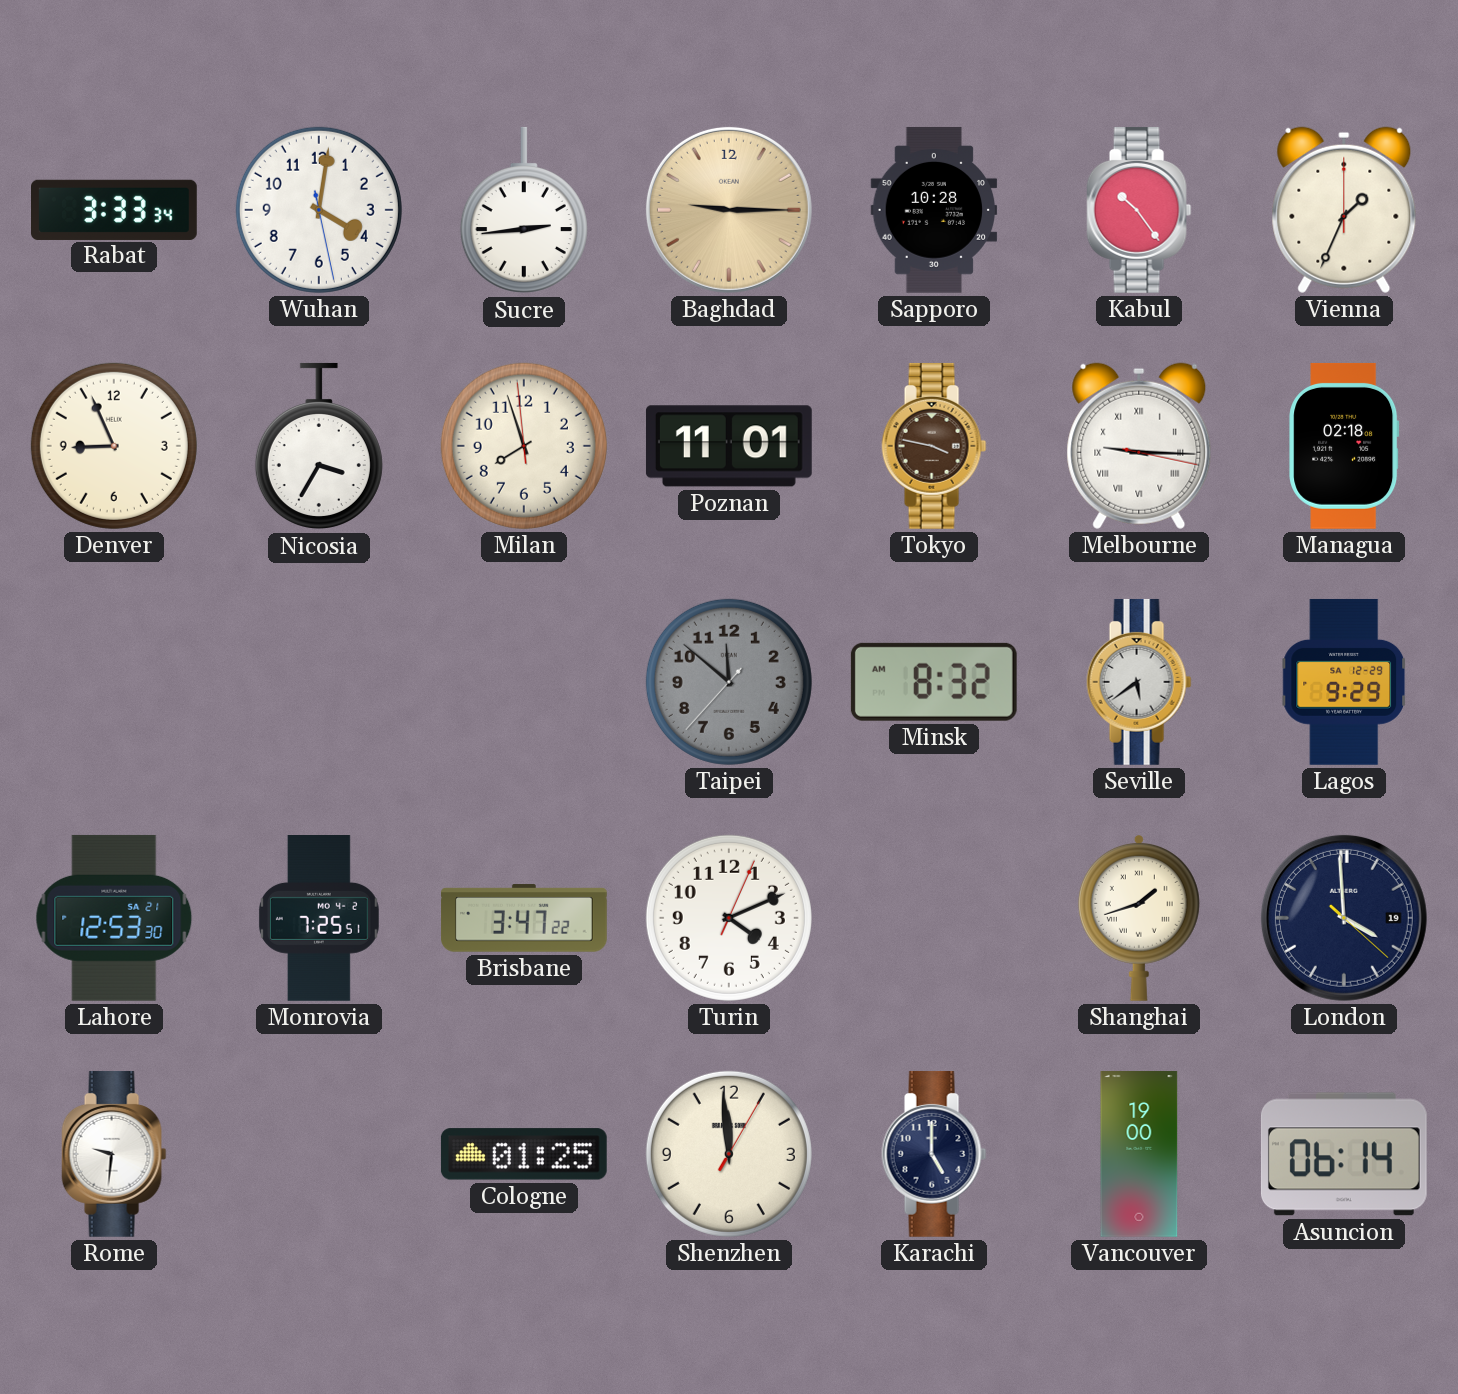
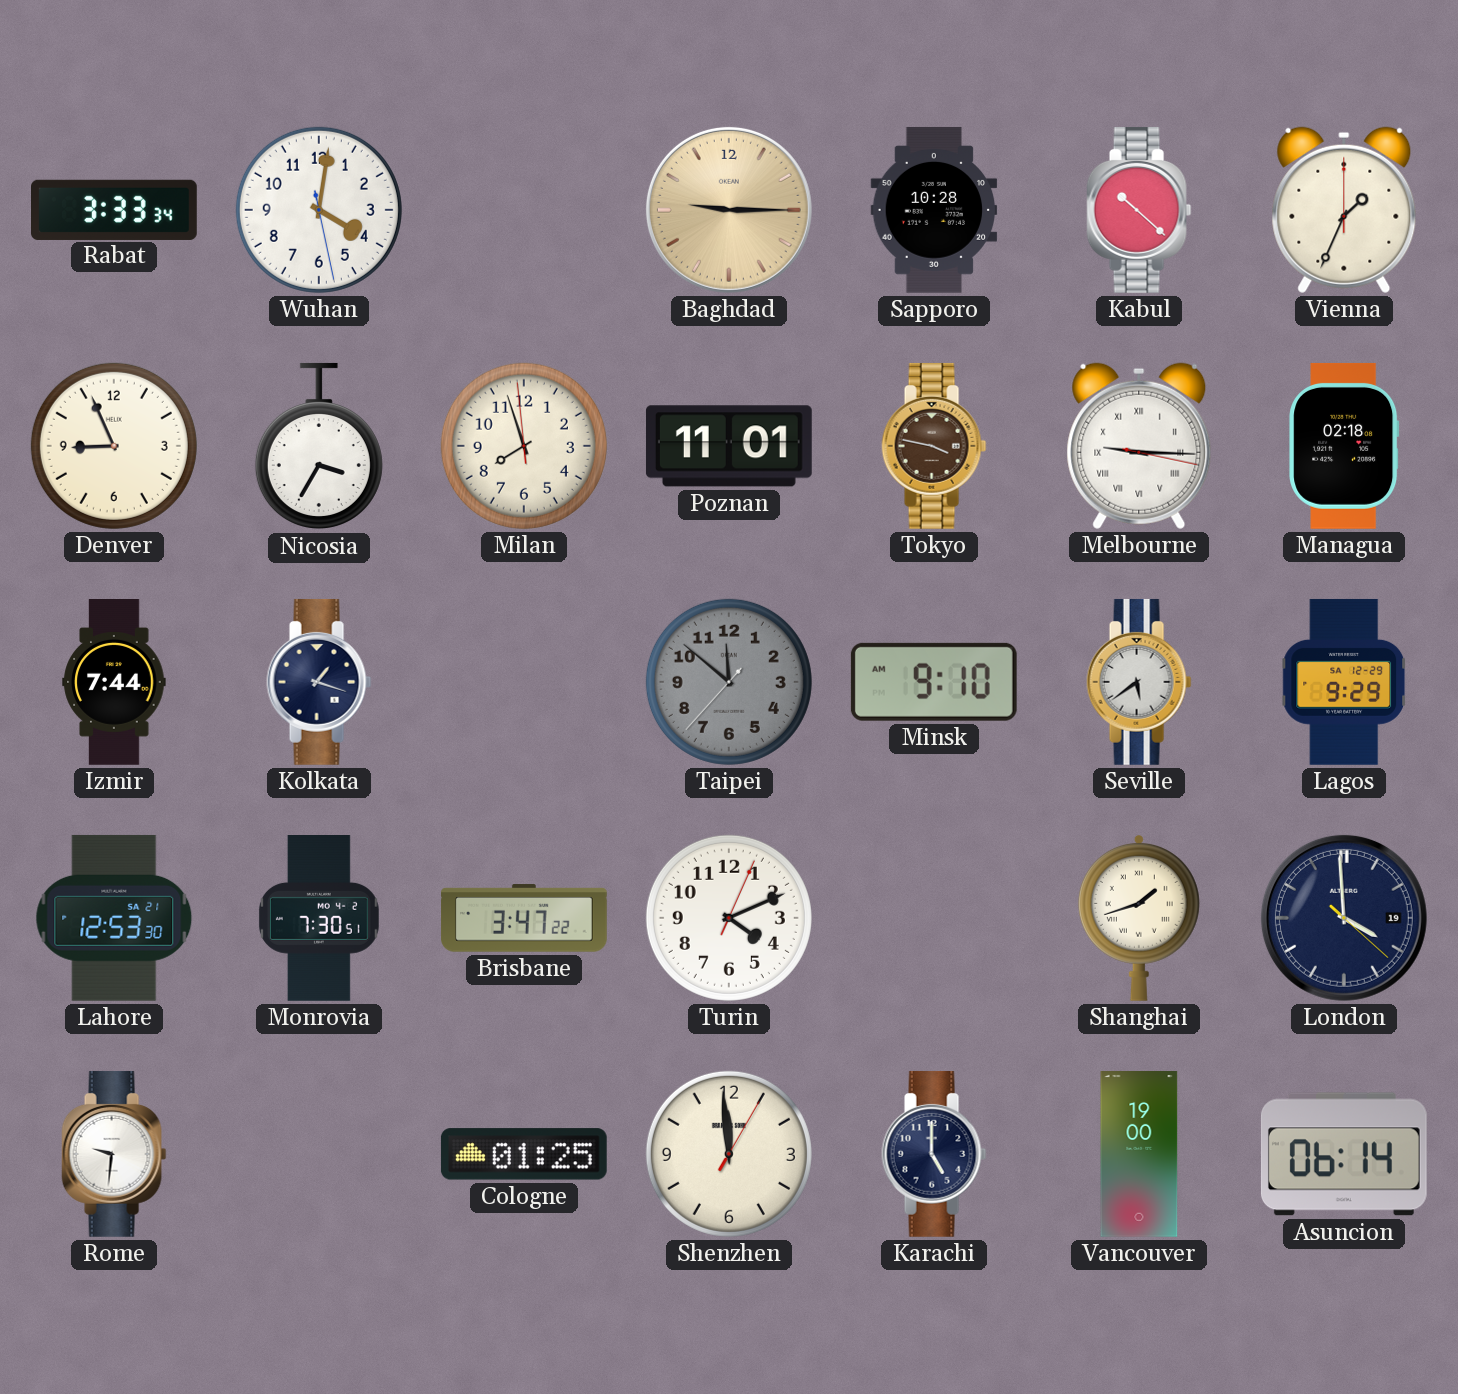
Sucre: 2:44 -> none
Kabul: 10:24 -> 10:22
Izmir: none -> 7:44
Kolkata: none -> 1:18
Minsk: 8:32 -> 9:10
Monrovia: 7:25 -> 7:30
